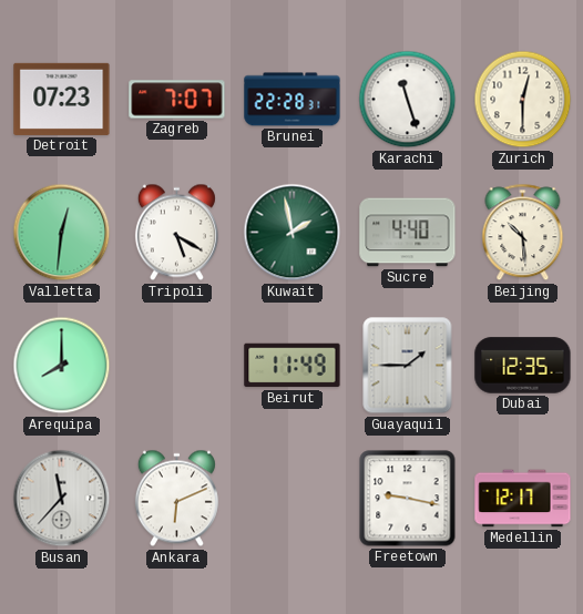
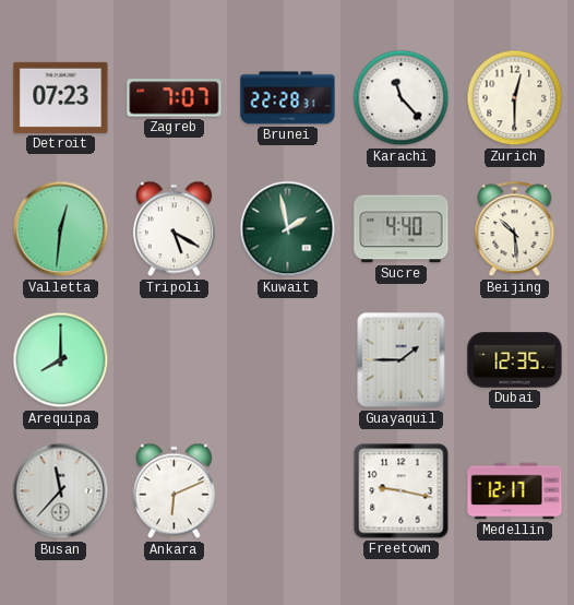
Karachi: 11:27 -> 11:23
Beirut: 11:49 -> none
